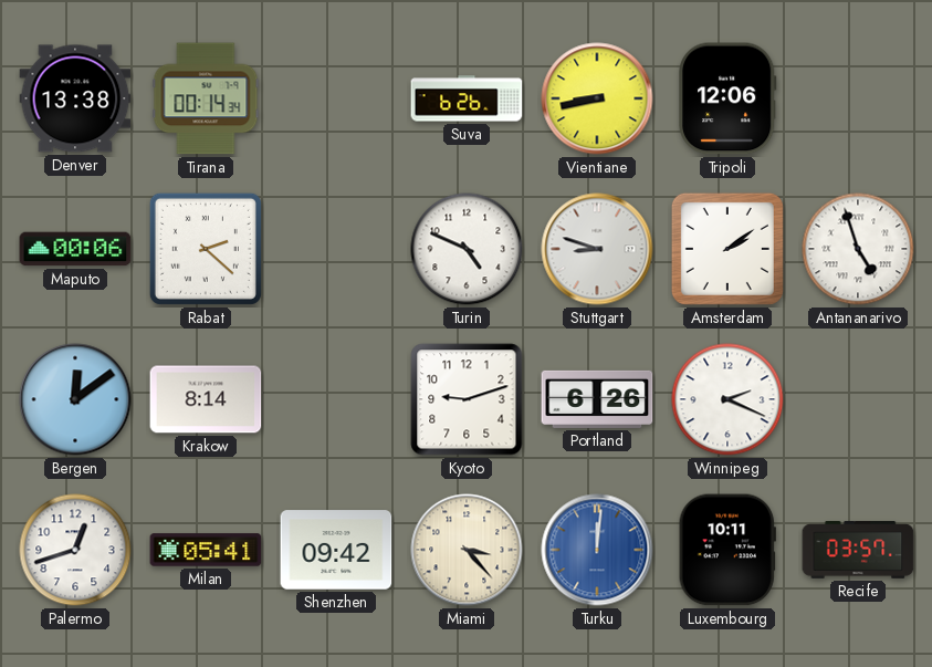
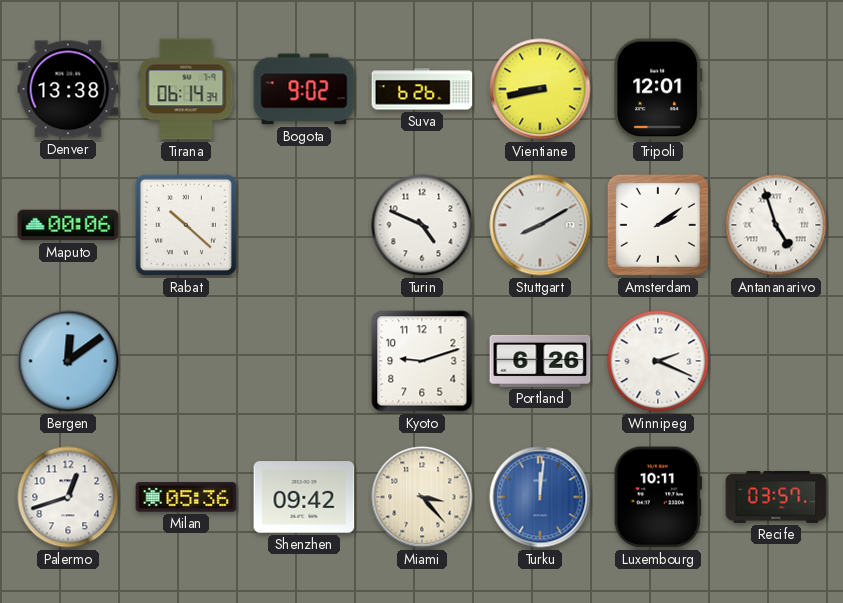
Tirana: 00:14 -> 06:14
Bogota: none -> 9:02
Tripoli: 12:06 -> 12:01
Rabat: 2:22 -> 10:22
Stuttgart: 8:48 -> 8:10
Krakow: 8:14 -> none
Milan: 05:41 -> 05:36
